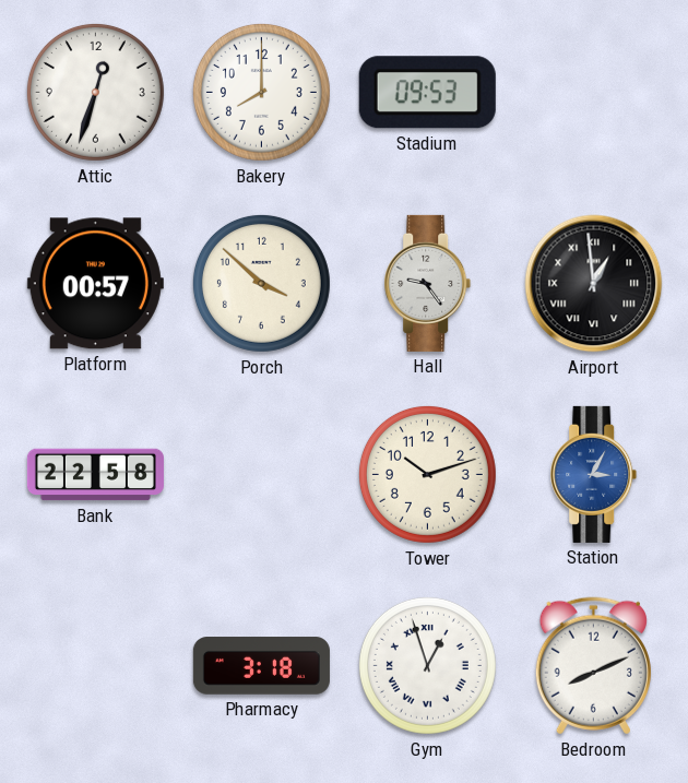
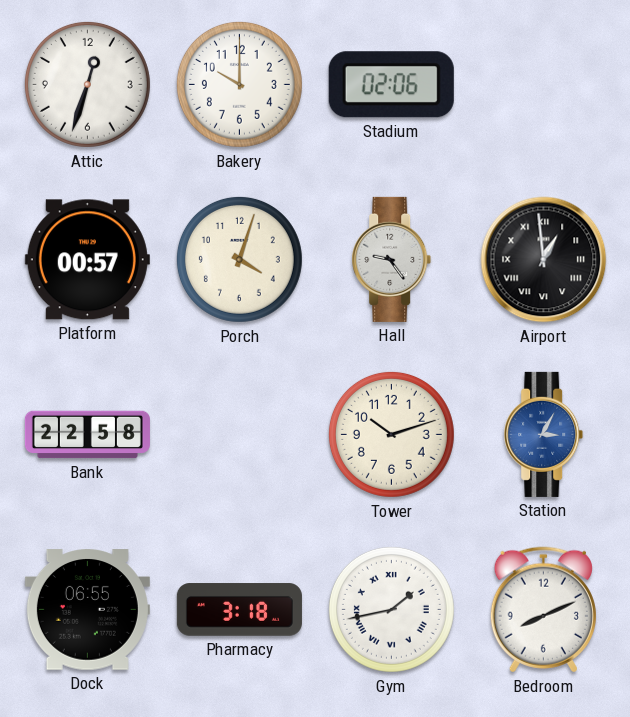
Bakery: 8:00 -> 10:00
Stadium: 09:53 -> 02:06
Porch: 3:52 -> 4:03
Dock: none -> 06:55
Gym: 12:57 -> 1:43
